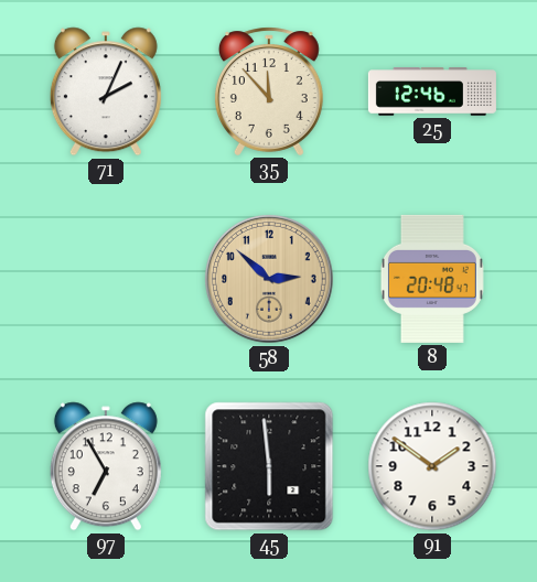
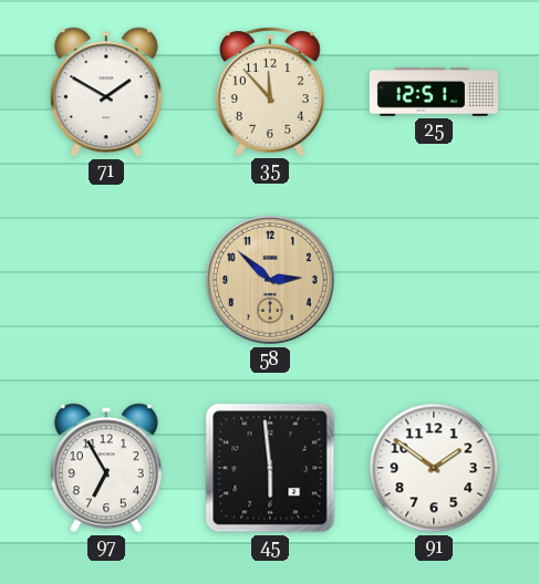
71: 2:04 -> 1:50
25: 12:46 -> 12:51
8: 20:48 -> none
